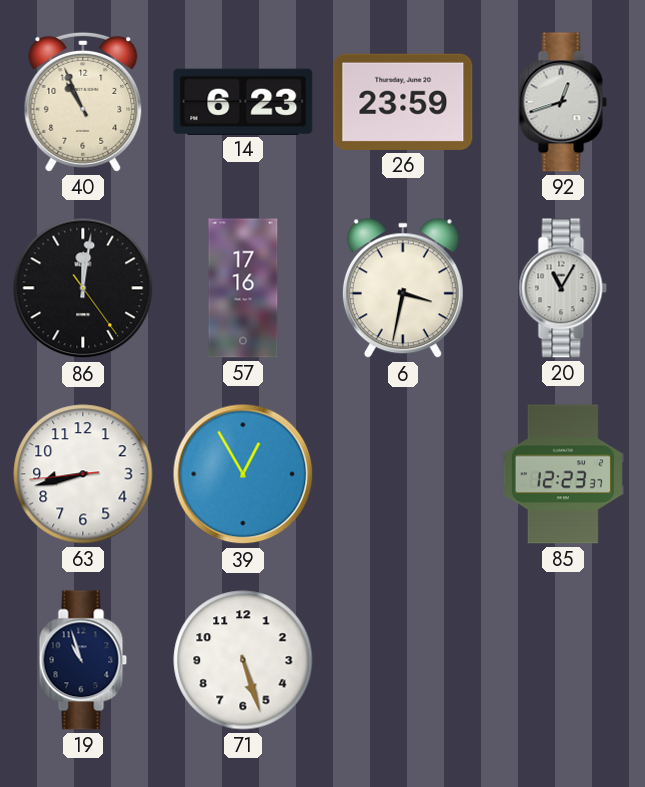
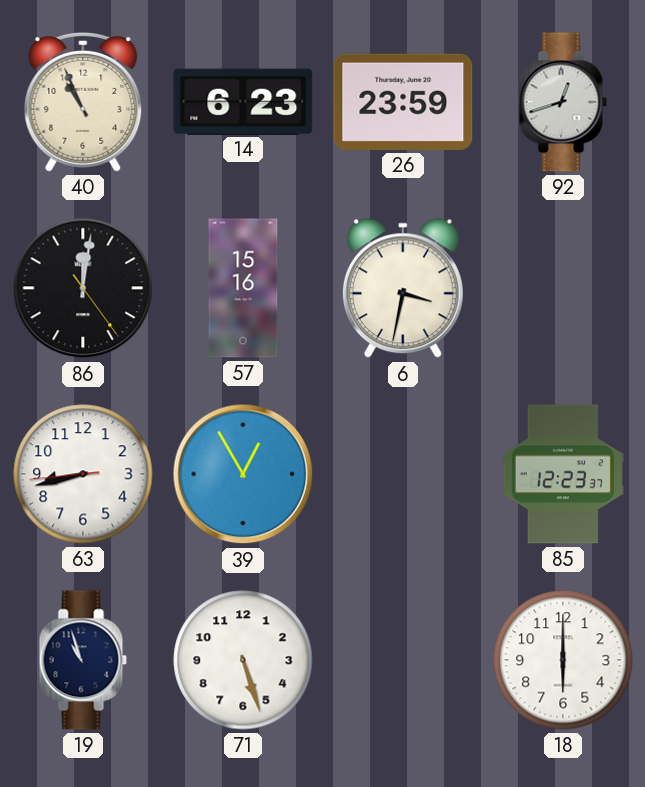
57: 17:16 -> 15:16
20: 11:05 -> none
18: none -> 6:00
